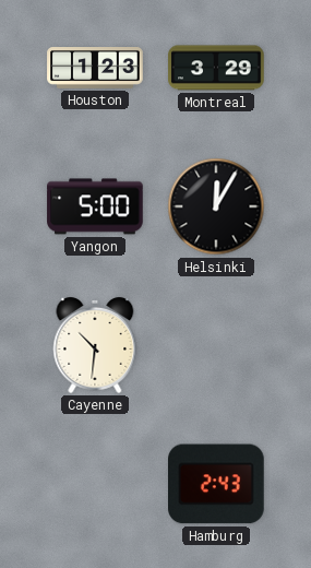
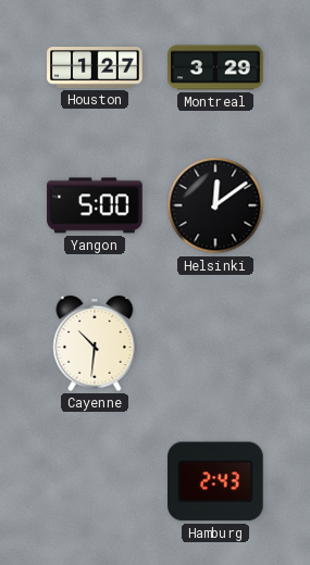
Houston: 1:23 -> 1:27
Helsinki: 12:05 -> 12:09
